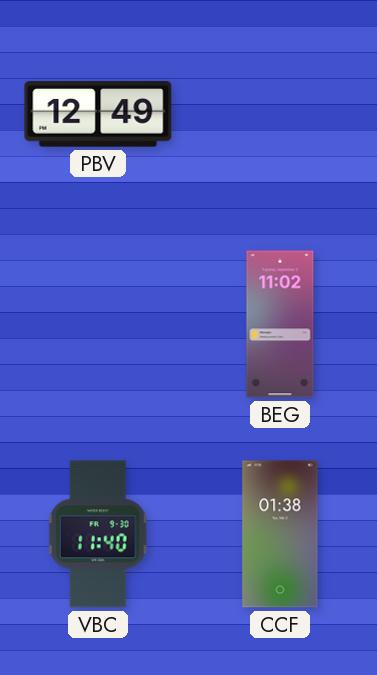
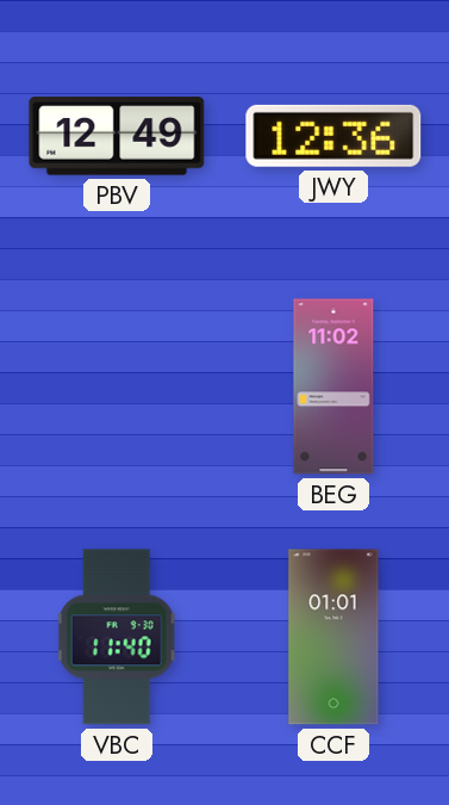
JWY: none -> 12:36
CCF: 01:38 -> 01:01
